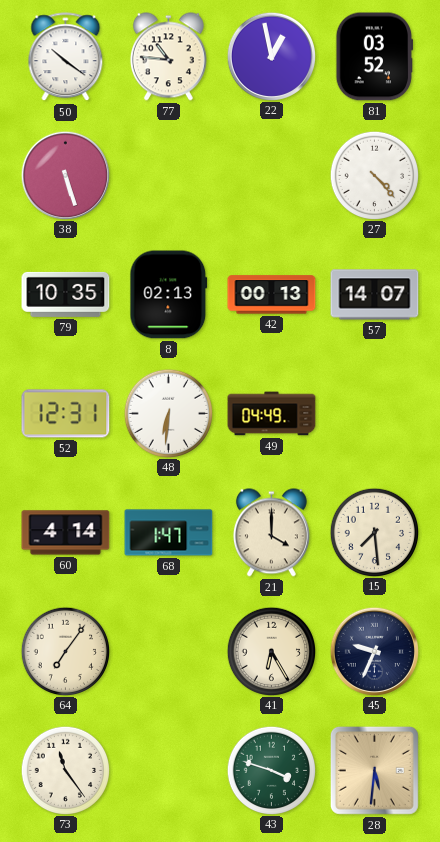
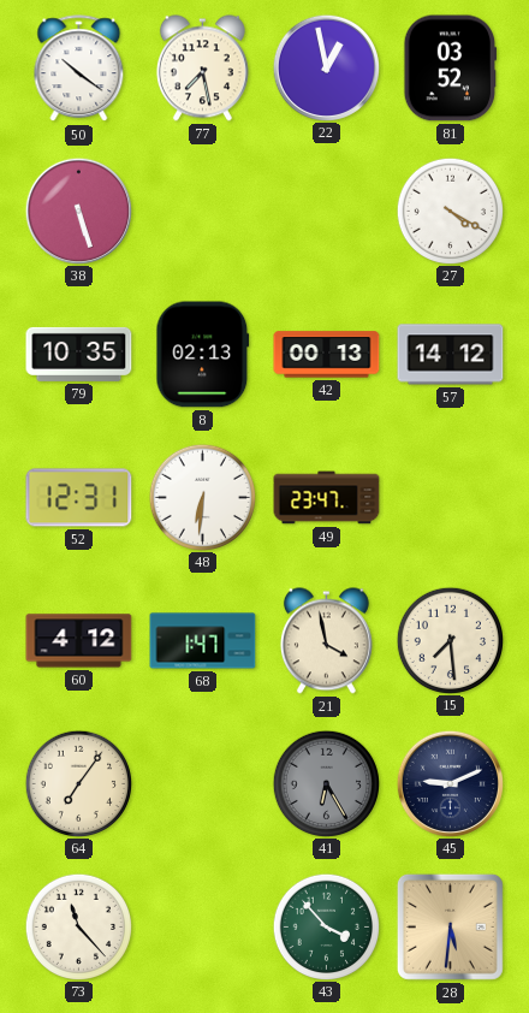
77: 10:46 -> 7:28
27: 4:23 -> 4:20
57: 14:07 -> 14:12
49: 04:49 -> 23:47
60: 4:14 -> 4:12
21: 4:00 -> 3:58
41 dial: cream -> grey
45: 9:34 -> 9:11
73: 11:24 -> 11:23
43: 3:48 -> 3:53
